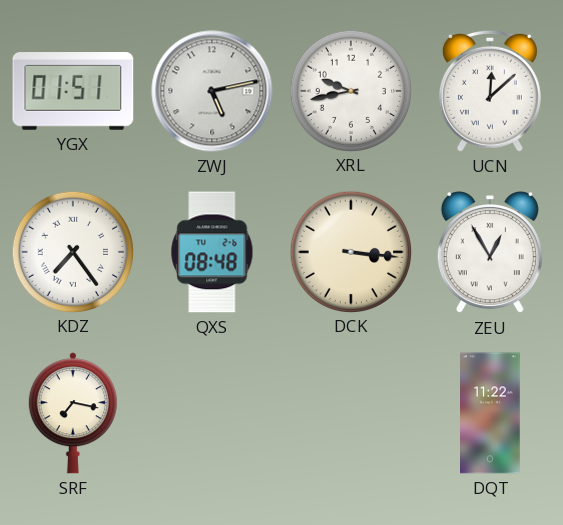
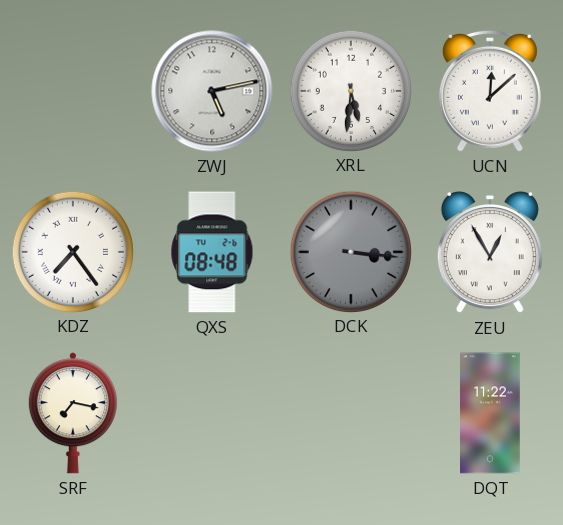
YGX: 01:51 -> none
XRL: 9:43 -> 5:31
DCK dial: cream -> grey
